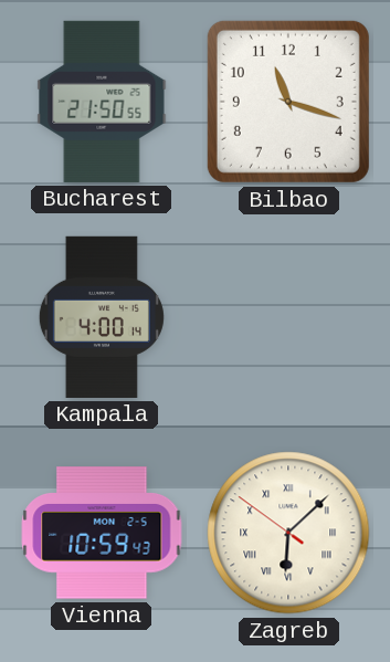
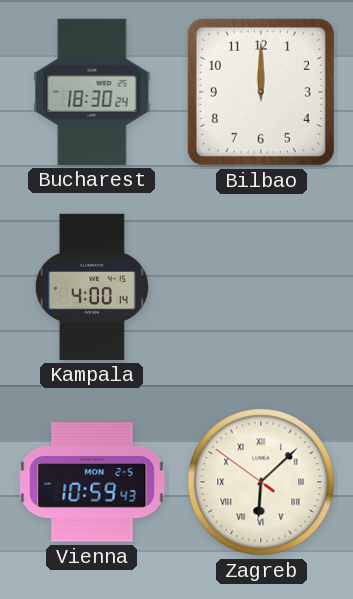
Bucharest: 21:50 -> 18:30
Bilbao: 11:18 -> 12:00
